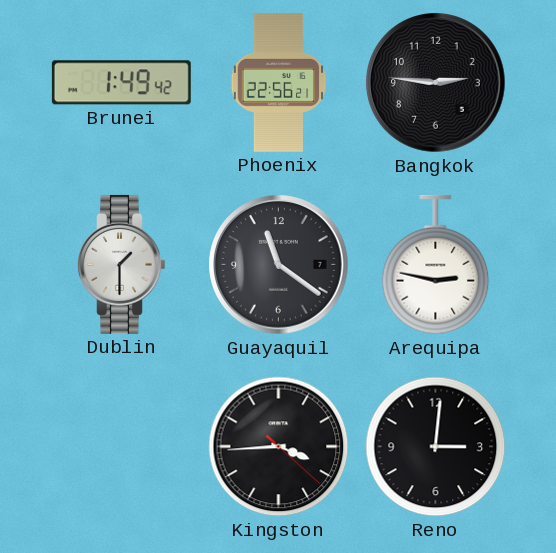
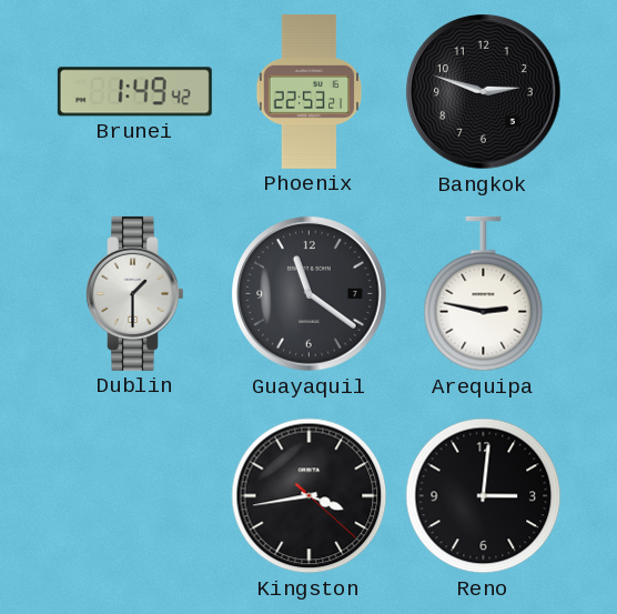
Phoenix: 22:56 -> 22:53
Bangkok: 2:46 -> 2:48
Kingston: 3:44 -> 3:43
